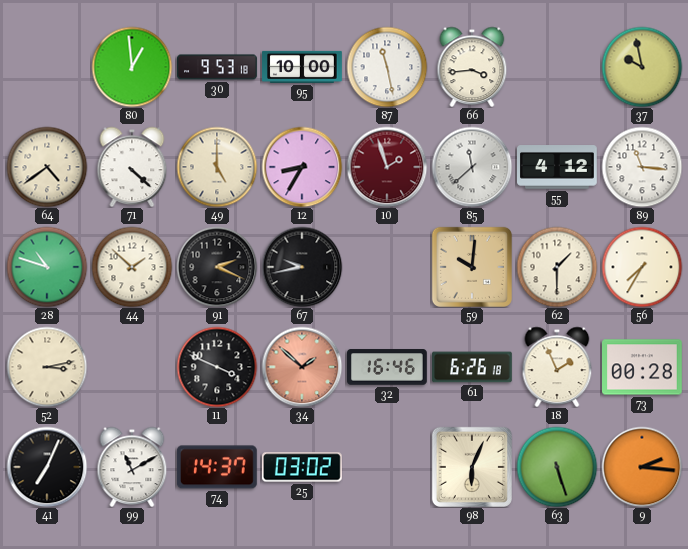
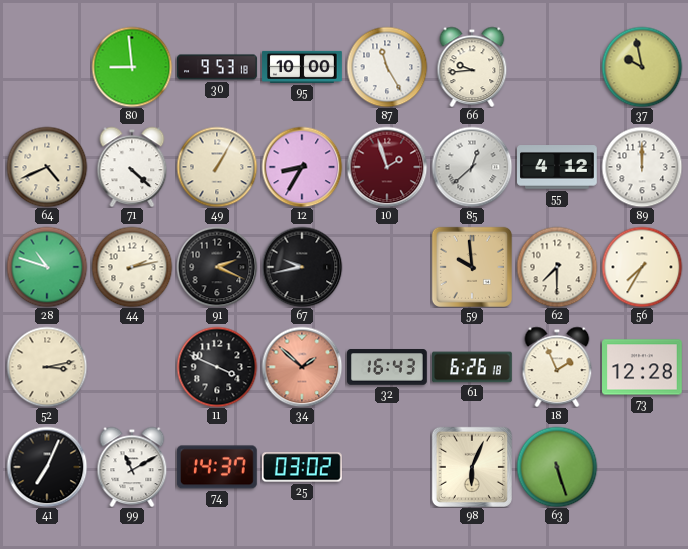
80: 12:59 -> 8:59
87: 11:28 -> 11:25
66: 3:44 -> 9:44
64: 4:39 -> 4:41
49: 5:00 -> 1:05
85: 11:38 -> 12:38
89: 11:16 -> 12:00
44: 1:52 -> 2:13
59: 10:01 -> 9:59
62: 1:30 -> 7:30
32: 16:46 -> 16:43
73: 00:28 -> 12:28
9: 2:16 -> none
